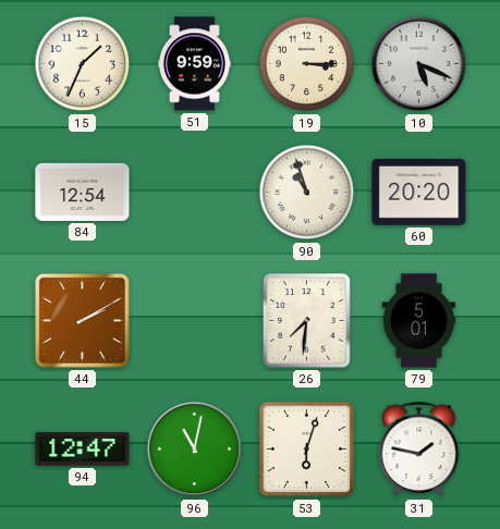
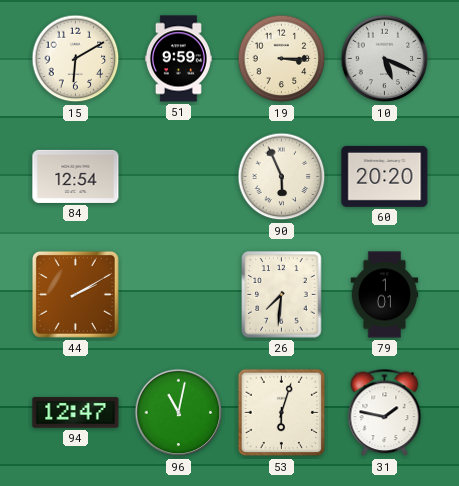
15: 1:34 -> 6:10
90: 10:57 -> 5:56
79: 5:01 -> 1:01
